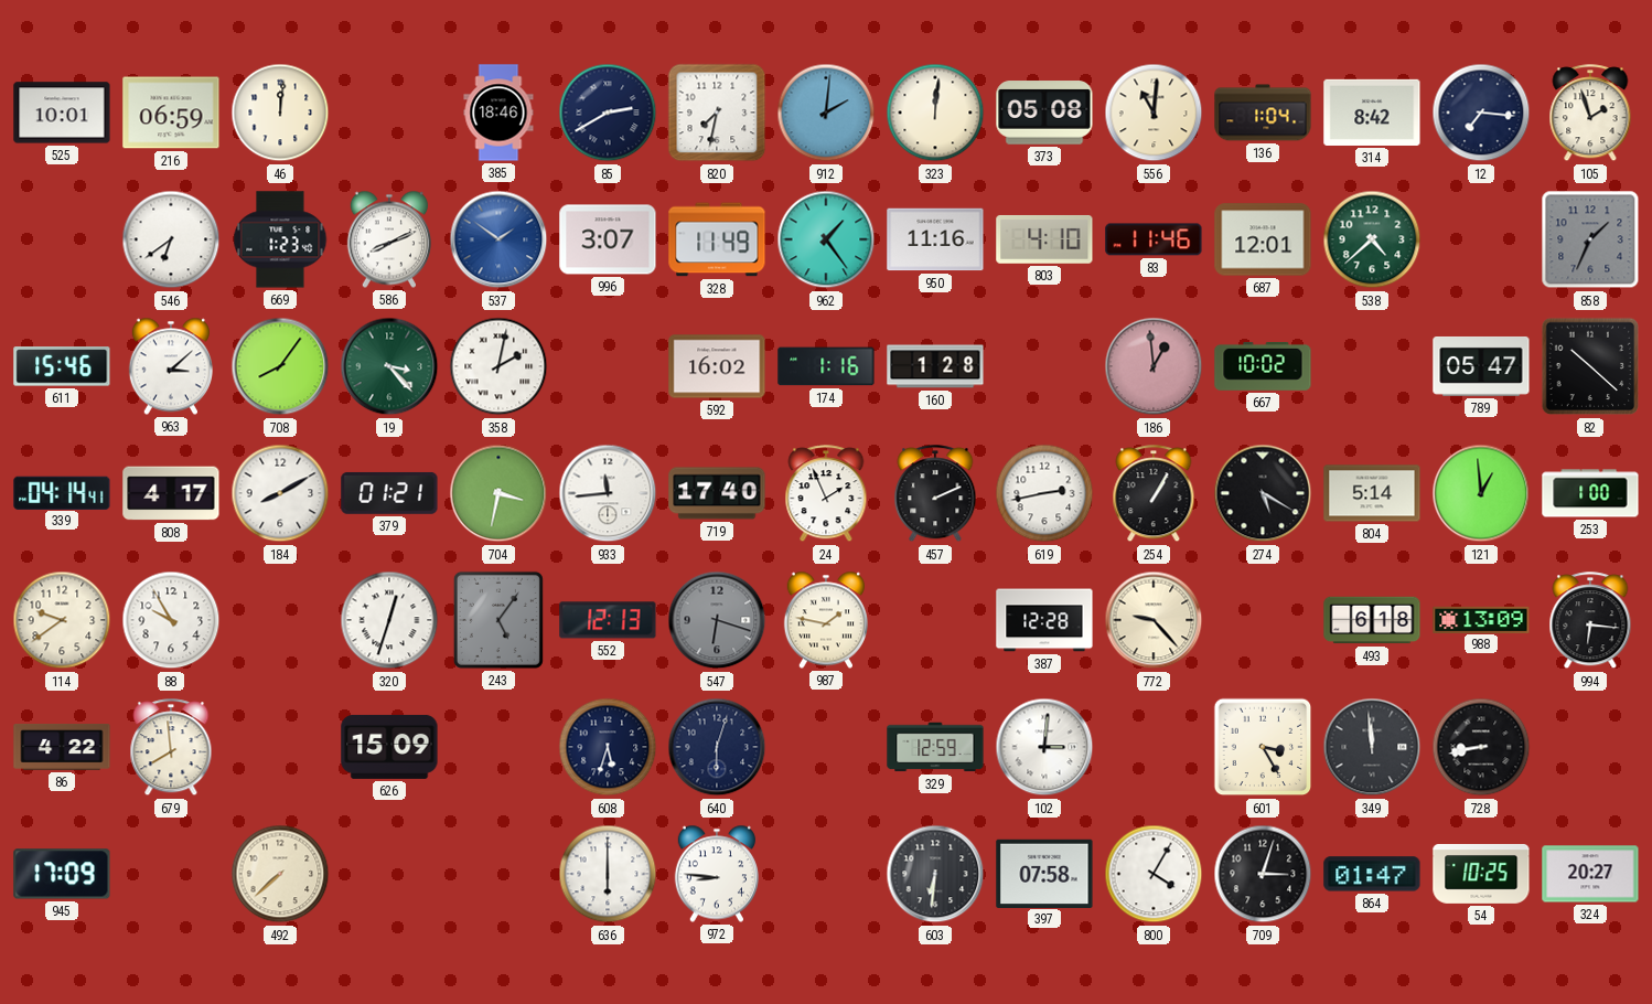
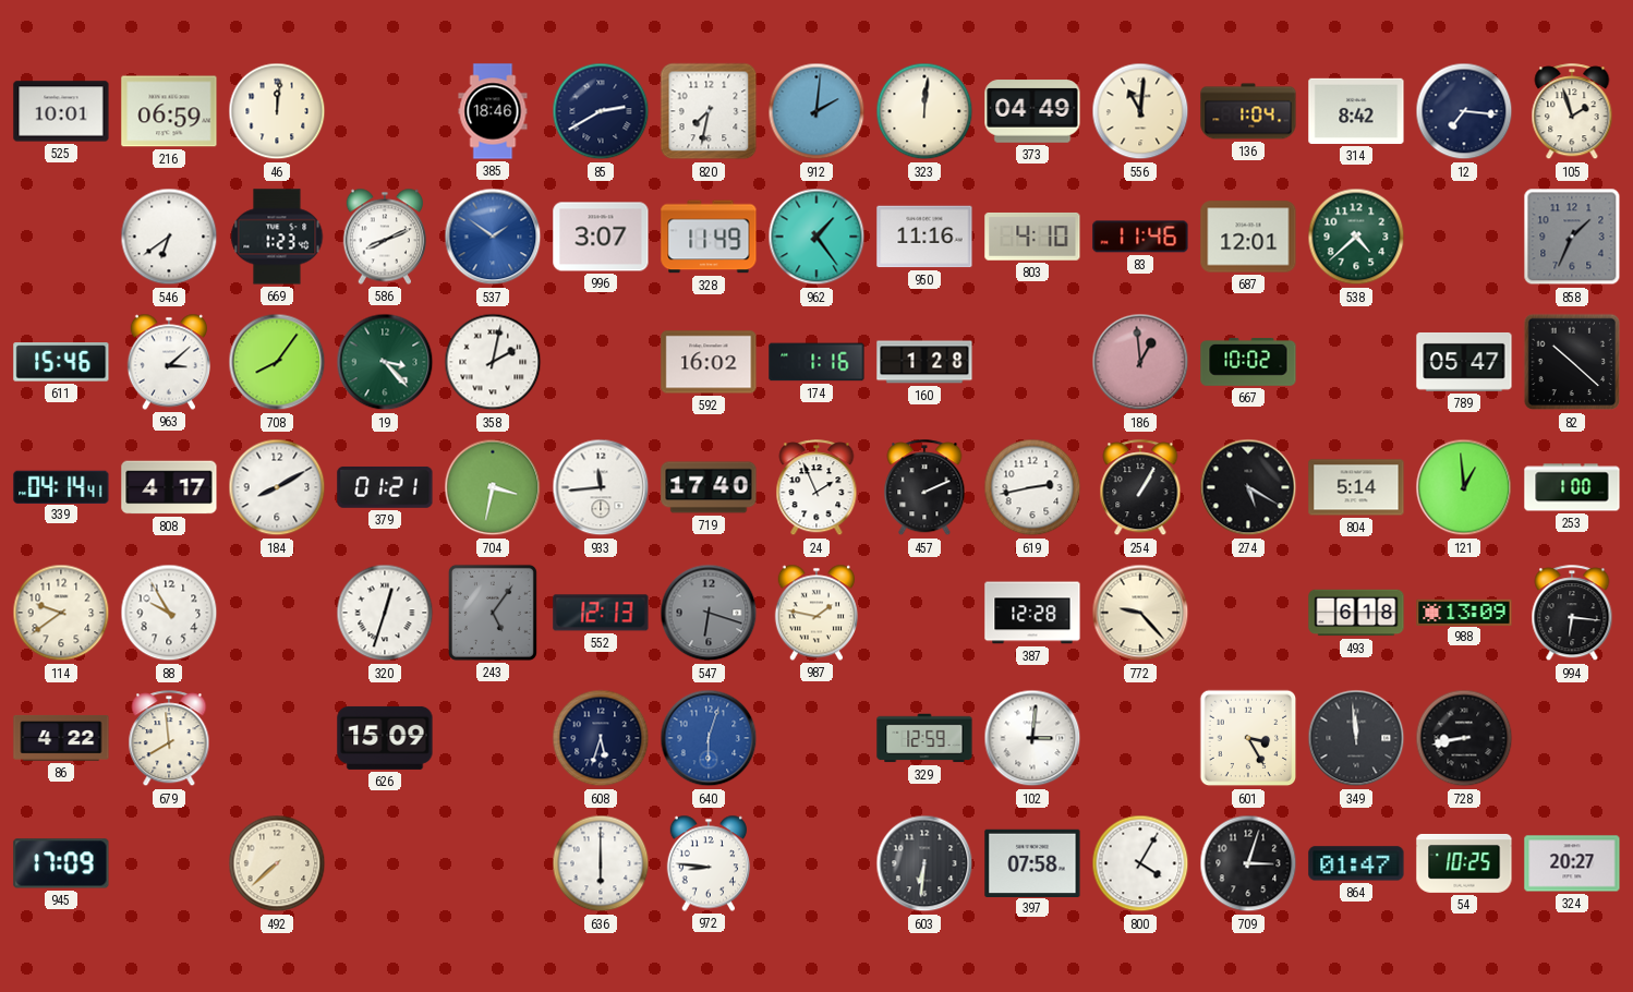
373: 05:08 -> 04:49
640 dial: navy -> blue
